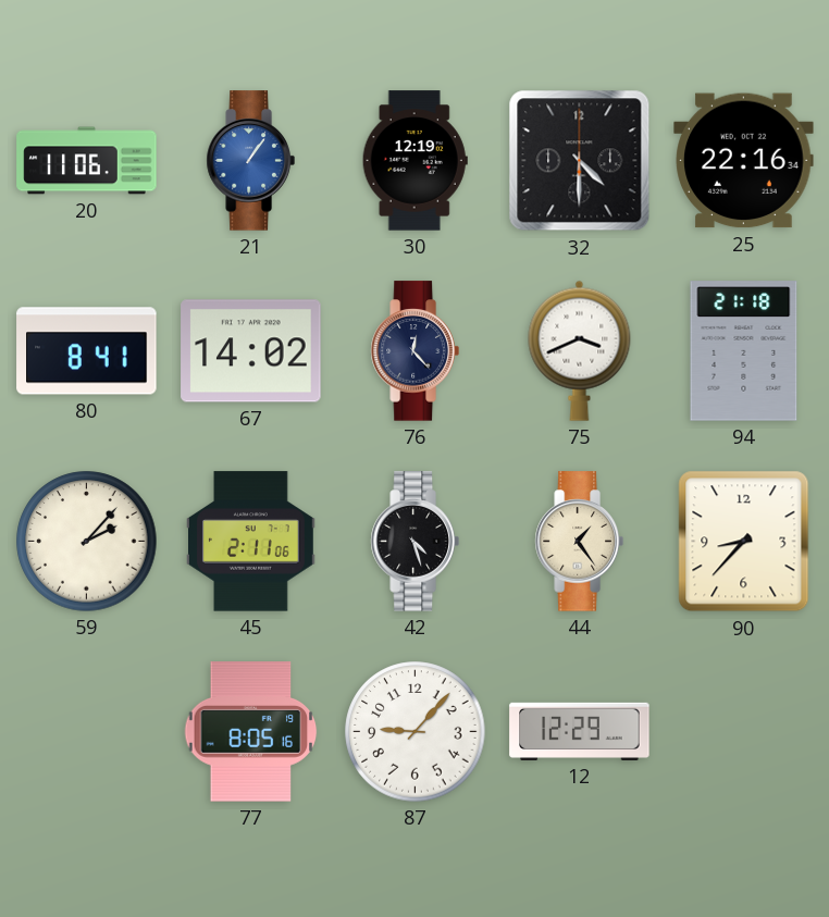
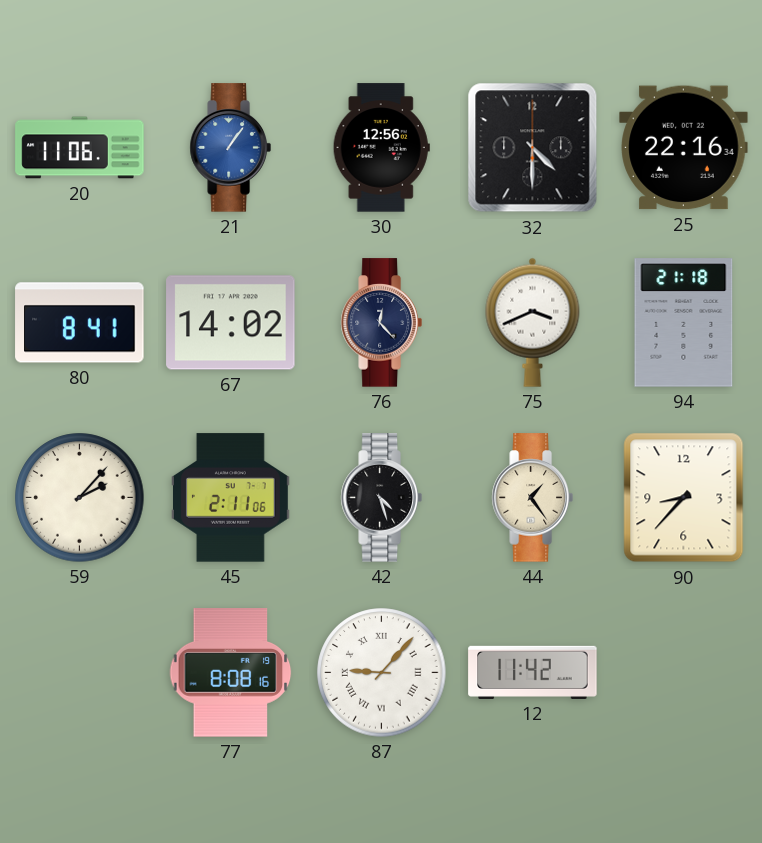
30: 12:19 -> 12:56
77: 8:05 -> 8:08
87 numerals: Arabic -> Roman
12: 12:29 -> 11:42
